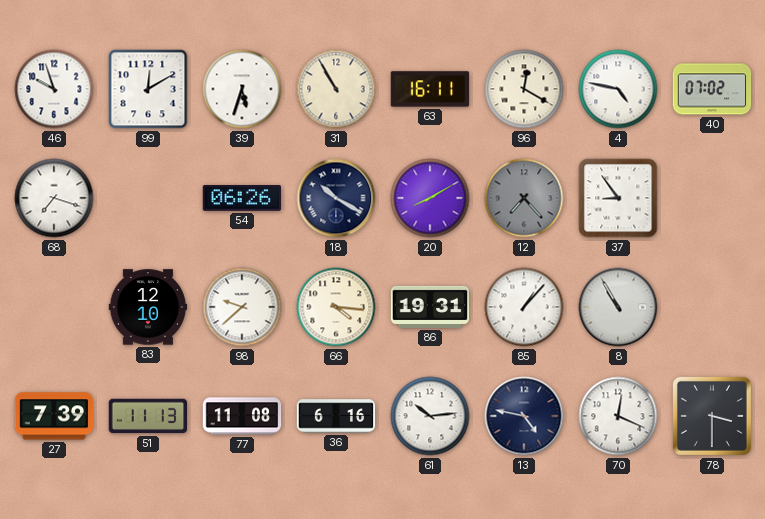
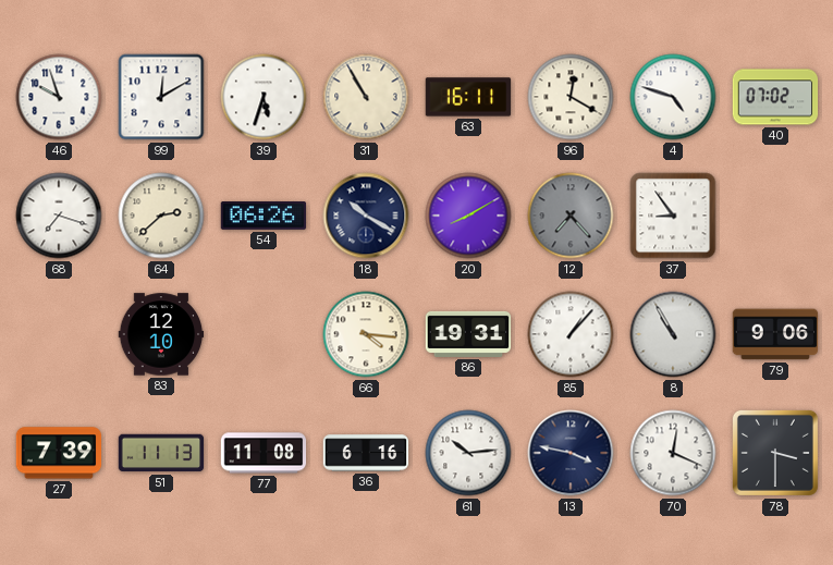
4: 4:47 -> 4:48
64: none -> 2:38
98: 9:38 -> none
79: none -> 9:06
13: 4:47 -> 3:47
